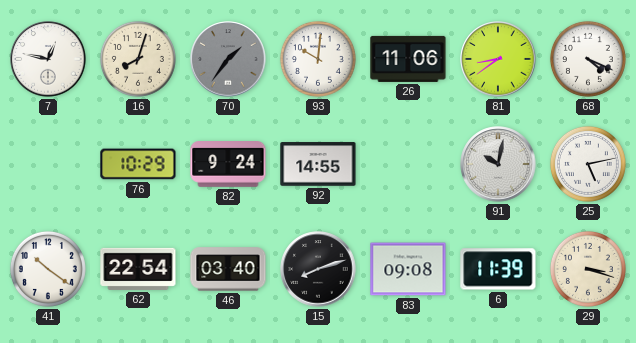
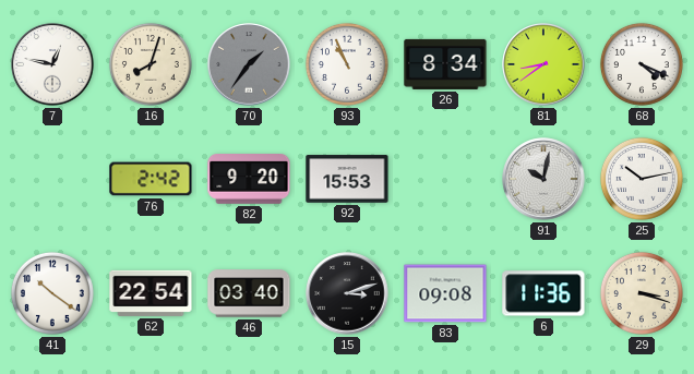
93: 10:01 -> 10:56
26: 11:06 -> 8:34
76: 10:29 -> 2:42
82: 9:24 -> 9:20
92: 14:55 -> 15:53
25: 5:13 -> 10:13
15: 8:12 -> 3:12
6: 11:39 -> 11:36
